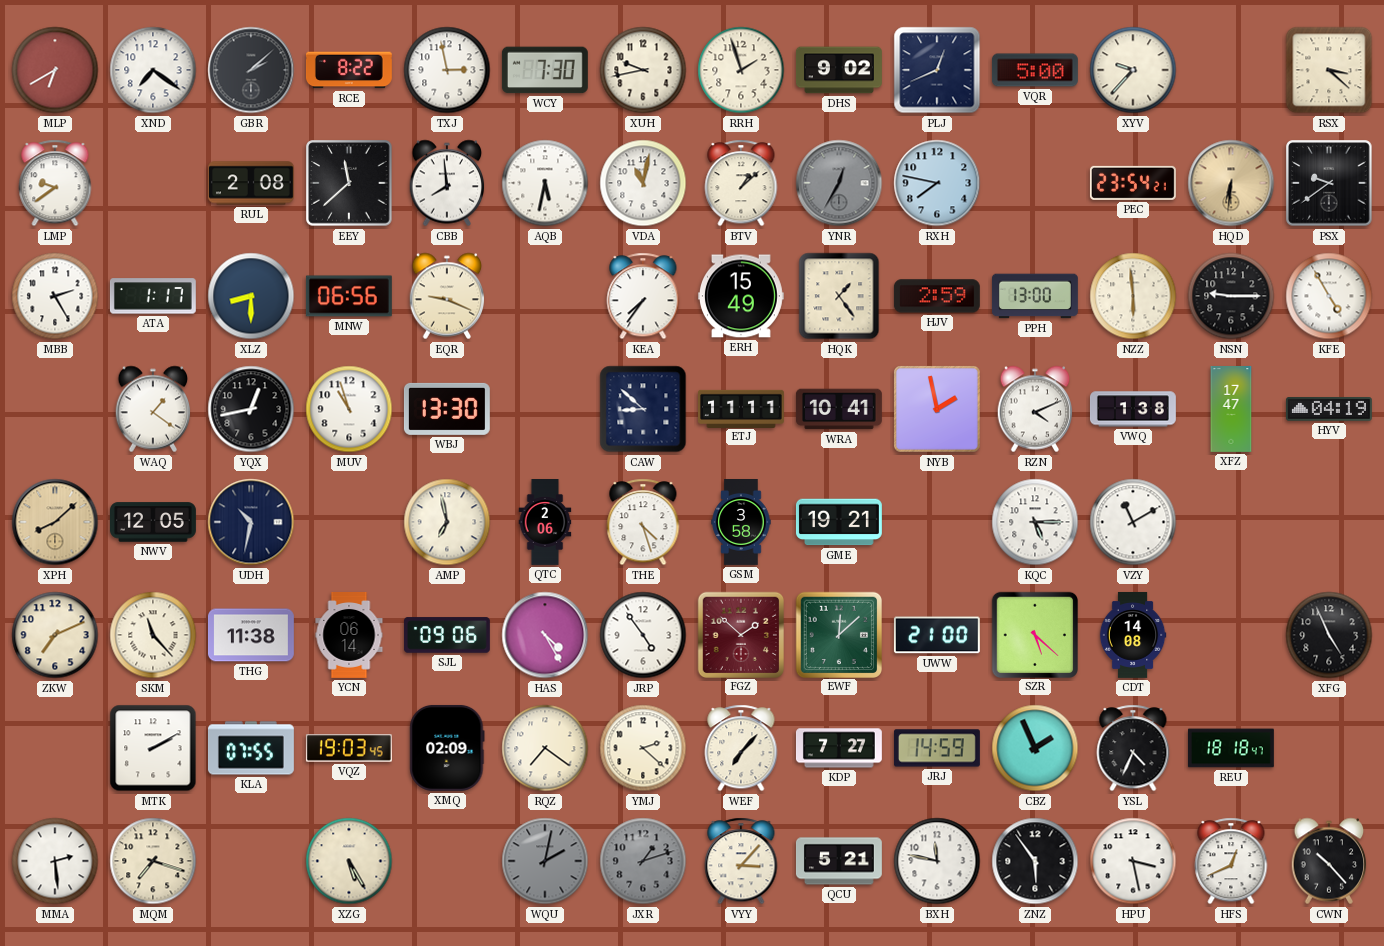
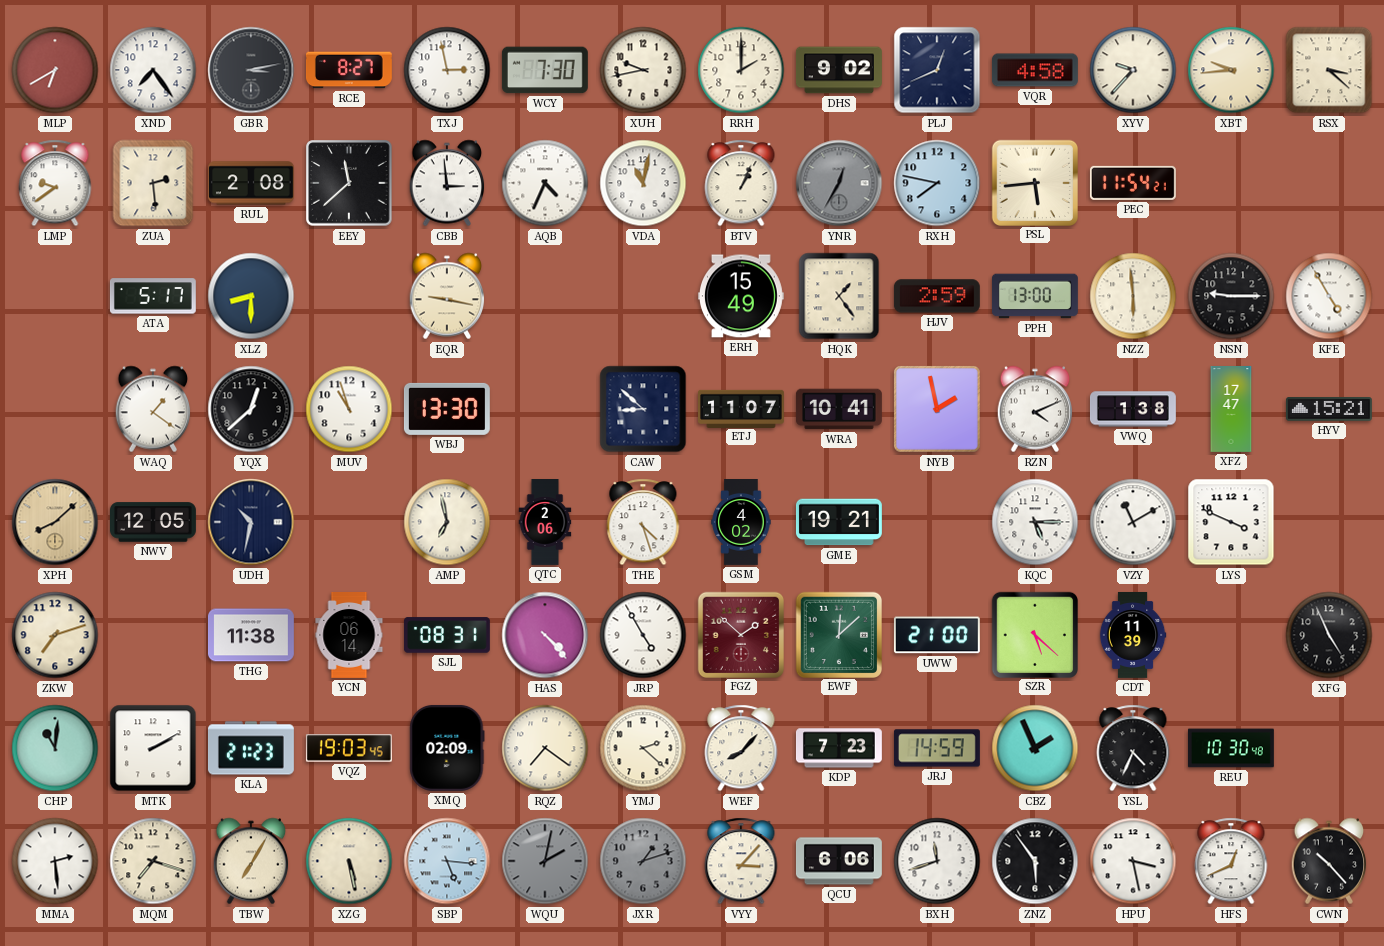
XND: 7:21 -> 7:24
GBR: 2:08 -> 3:13
RCE: 8:22 -> 8:27
RRH: 1:57 -> 2:00
VQR: 5:00 -> 4:58
XBT: none -> 9:44
ZUA: none -> 2:29
CBB: 7:59 -> 2:59
AQB: 5:32 -> 4:34
BTV: 1:08 -> 1:04
PSL: none -> 5:44
PEC: 23:54 -> 11:54
HQD: 6:31 -> none
PSX: 9:39 -> none
MBB: 2:25 -> none
ATA: 1:17 -> 5:17
MNW: 06:56 -> none
EQR: 9:19 -> 9:17
KEA: 7:36 -> none
YQX: 12:43 -> 12:38
ETJ: 11:11 -> 11:07
HYV: 04:19 -> 15:21
GSM: 3:58 -> 4:02
LYS: none -> 3:49
ZKW: 7:11 -> 7:12
SKM: 11:23 -> none
SJL: 09:06 -> 08:31
HAS: 4:25 -> 4:23
JRP: 4:54 -> 4:55
CDT: 14:08 -> 11:39
CHP: none -> 11:01
KLA: 07:55 -> 21:23
WEF: 7:07 -> 8:07
KDP: 7:27 -> 7:23
REU: 18:18 -> 10:30
TBW: none -> 7:05
XZG: 5:25 -> 5:28
SBP: none -> 5:16
QCU: 5:21 -> 6:06
BXH: 11:47 -> 11:42
